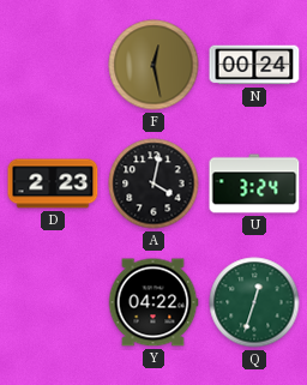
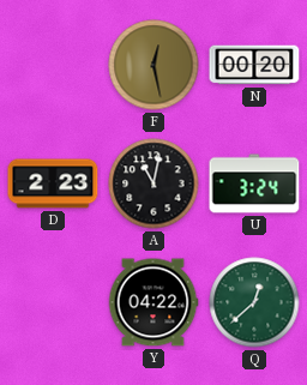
N: 00:24 -> 00:20
A: 4:02 -> 11:02
Q: 12:33 -> 12:38
